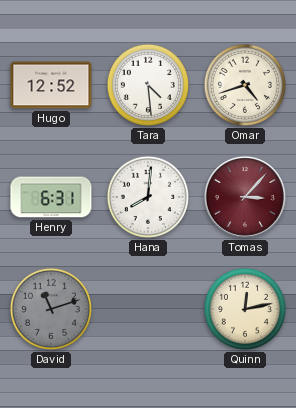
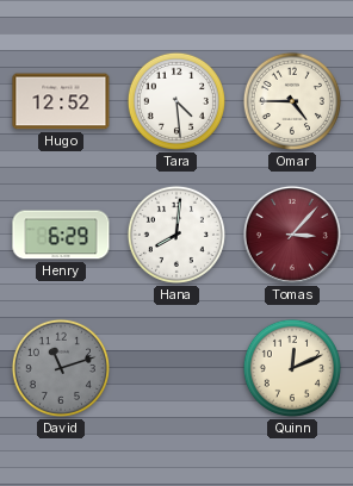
Omar: 4:42 -> 4:45
Henry: 6:31 -> 6:29
Quinn: 12:13 -> 12:11
